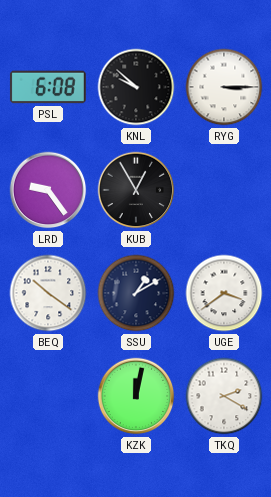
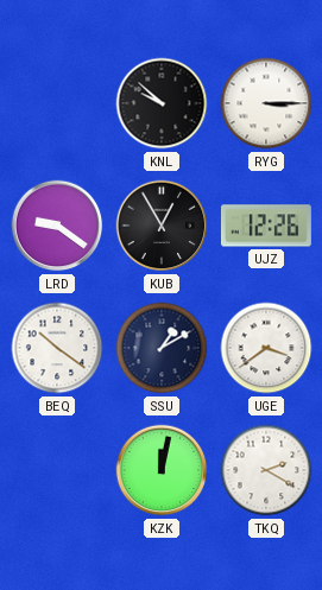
PSL: 6:08 -> none
LRD: 9:24 -> 9:21
UJZ: none -> 12:26
